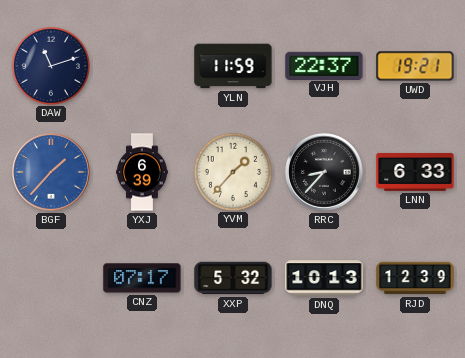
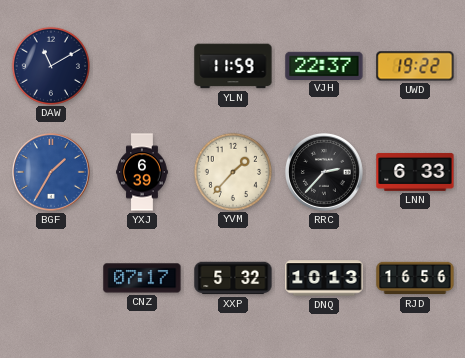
DAW: 11:12 -> 11:10
UWD: 19:21 -> 19:22
BGF: 1:37 -> 1:35
RRC: 8:37 -> 2:37
RJD: 12:39 -> 16:56
